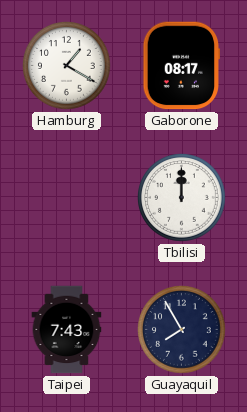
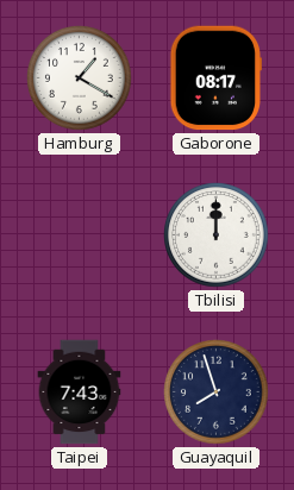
Guayaquil: 7:55 -> 7:57
